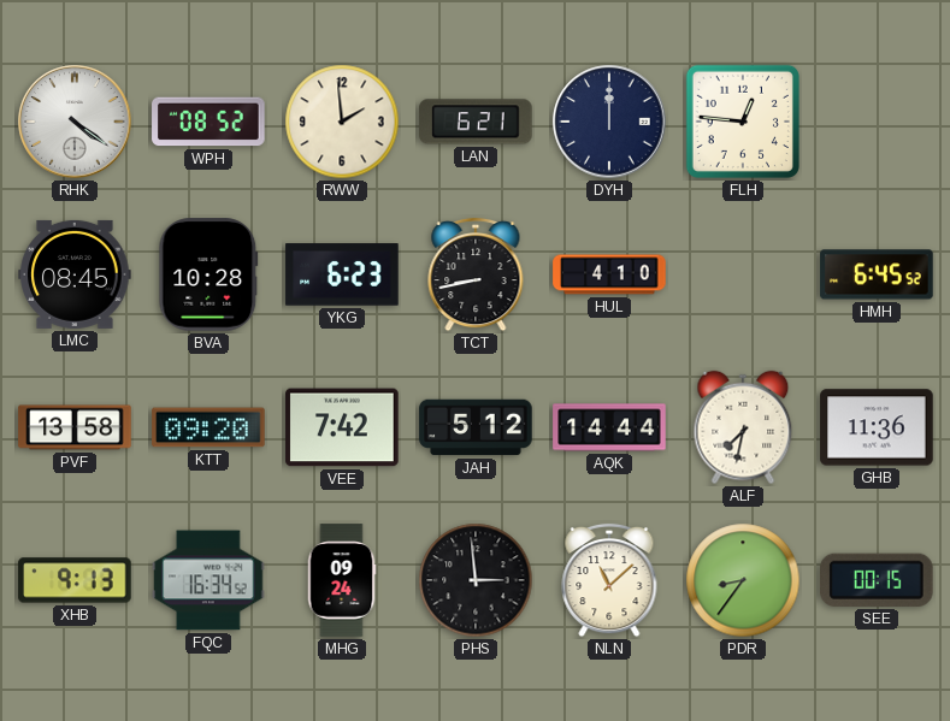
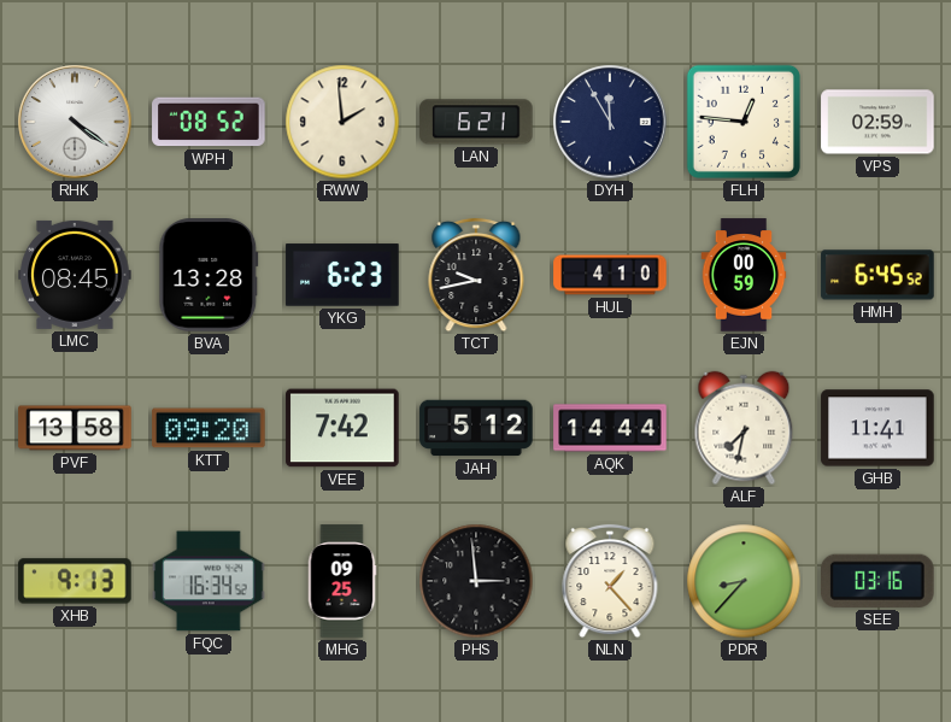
DYH: 12:00 -> 11:55
VPS: none -> 02:59
BVA: 10:28 -> 13:28
TCT: 8:43 -> 9:43
EJN: none -> 00:59
GHB: 11:36 -> 11:41
MHG: 09:24 -> 09:25
NLN: 11:08 -> 1:23
PDR: 8:36 -> 8:37
SEE: 00:15 -> 03:16
